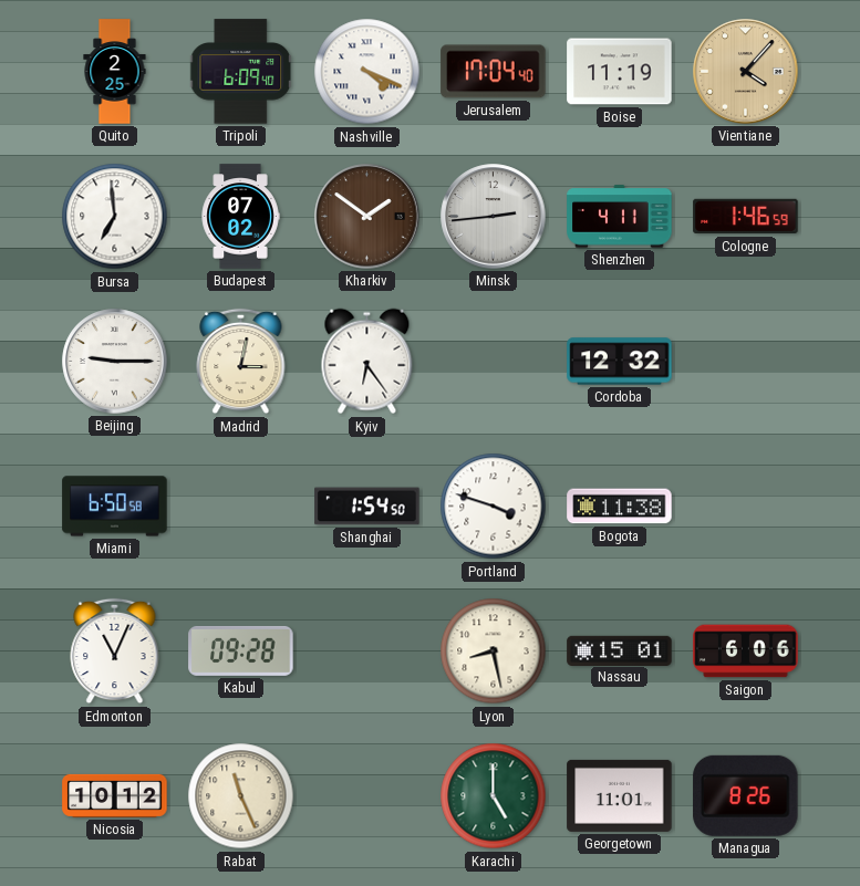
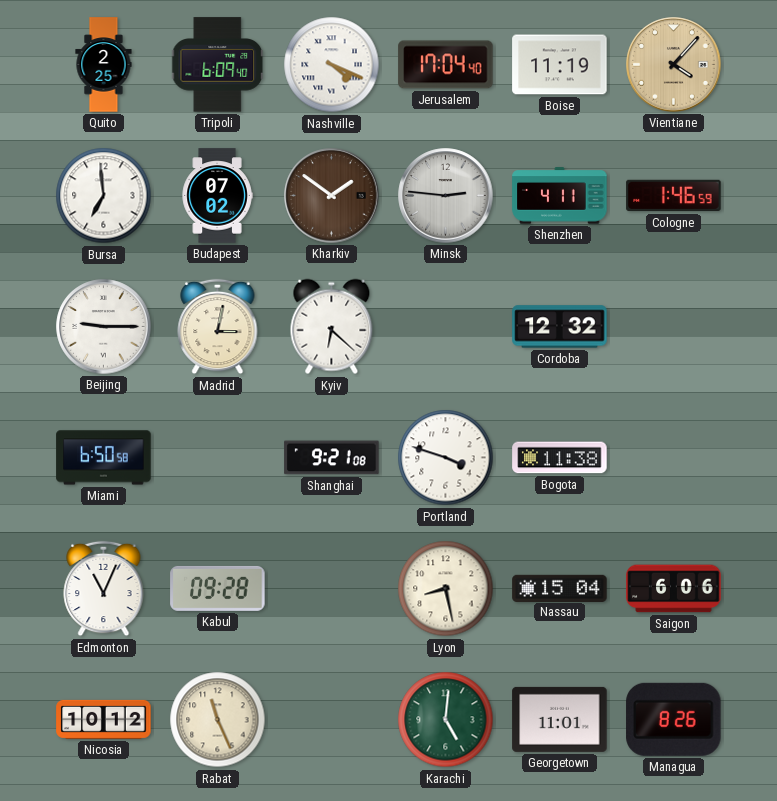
Minsk: 2:44 -> 2:46
Kyiv: 6:24 -> 6:22
Shanghai: 1:54 -> 9:21
Nassau: 15:01 -> 15:04
Karachi: 5:00 -> 5:01
